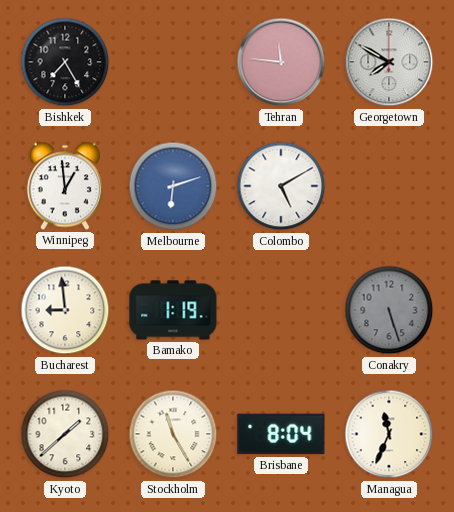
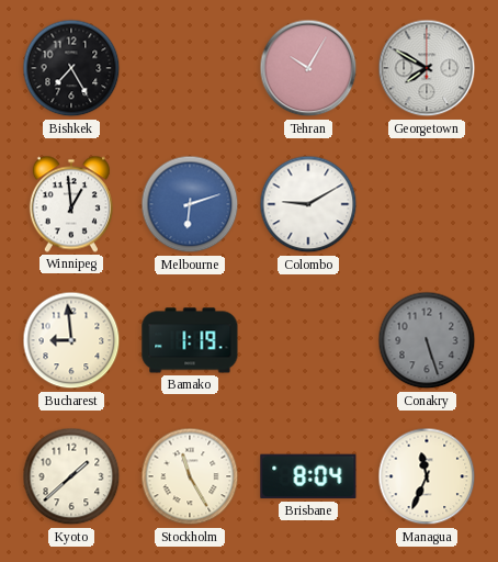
Tehran: 11:46 -> 10:05
Colombo: 5:10 -> 9:10
